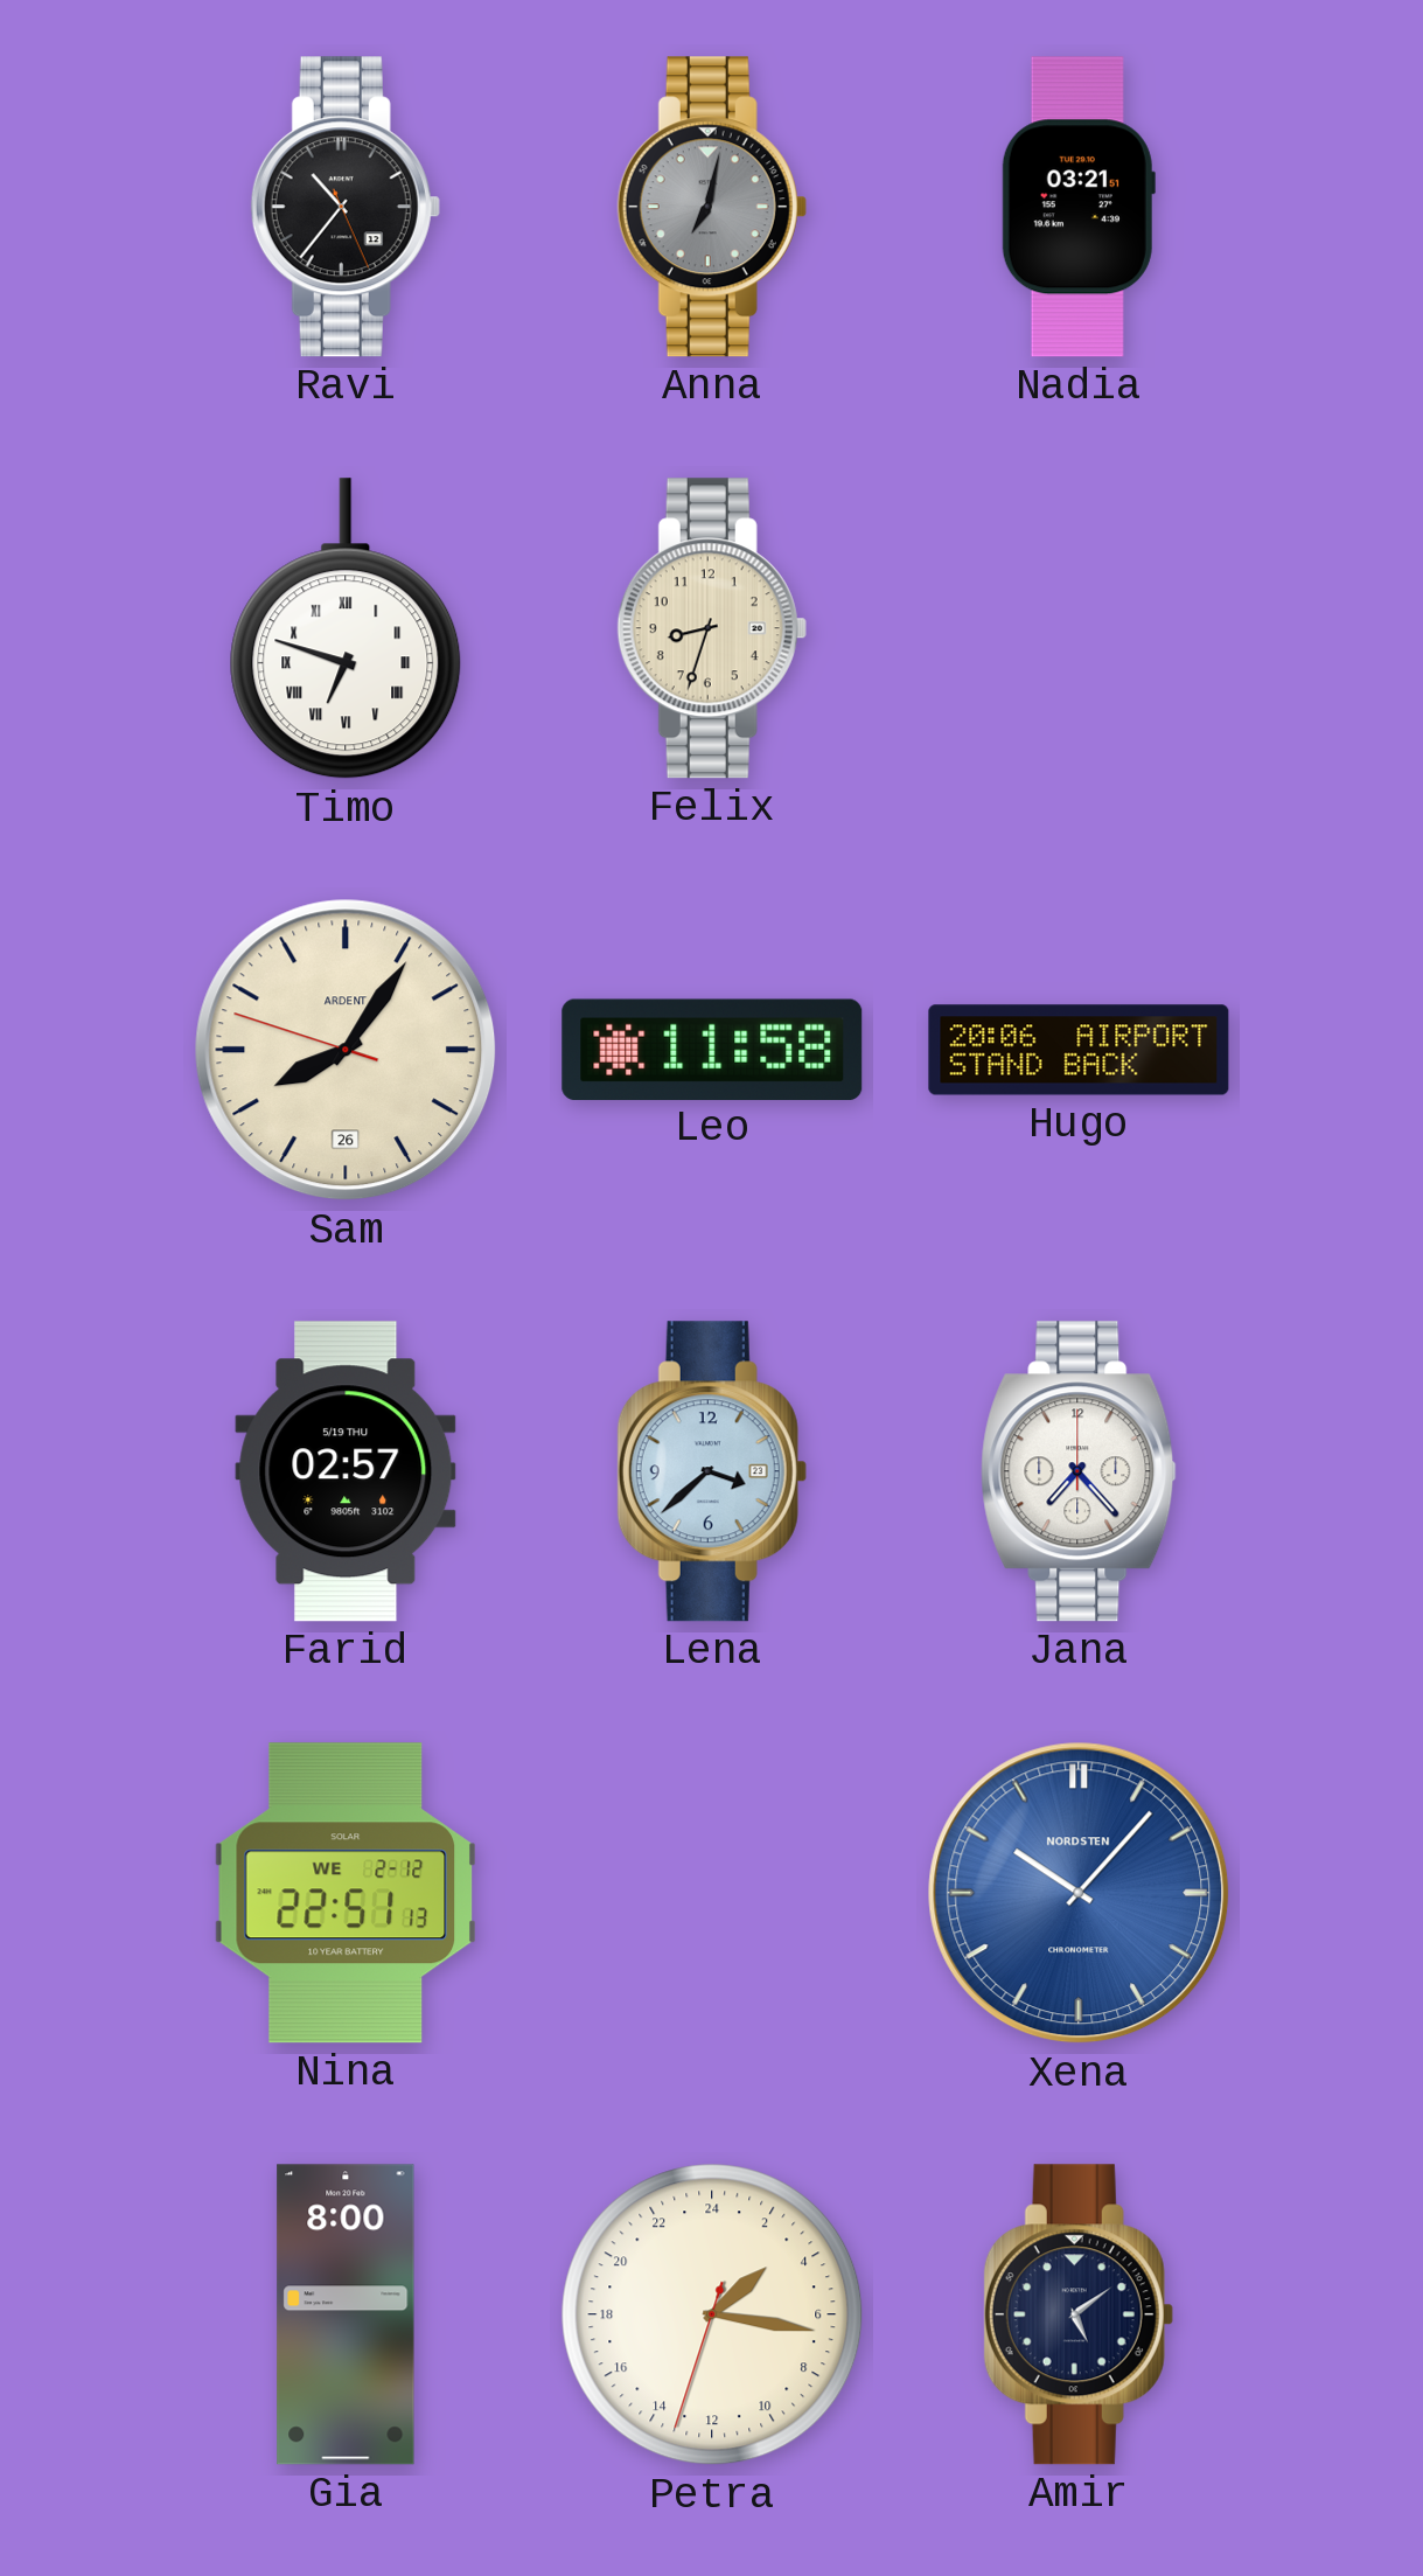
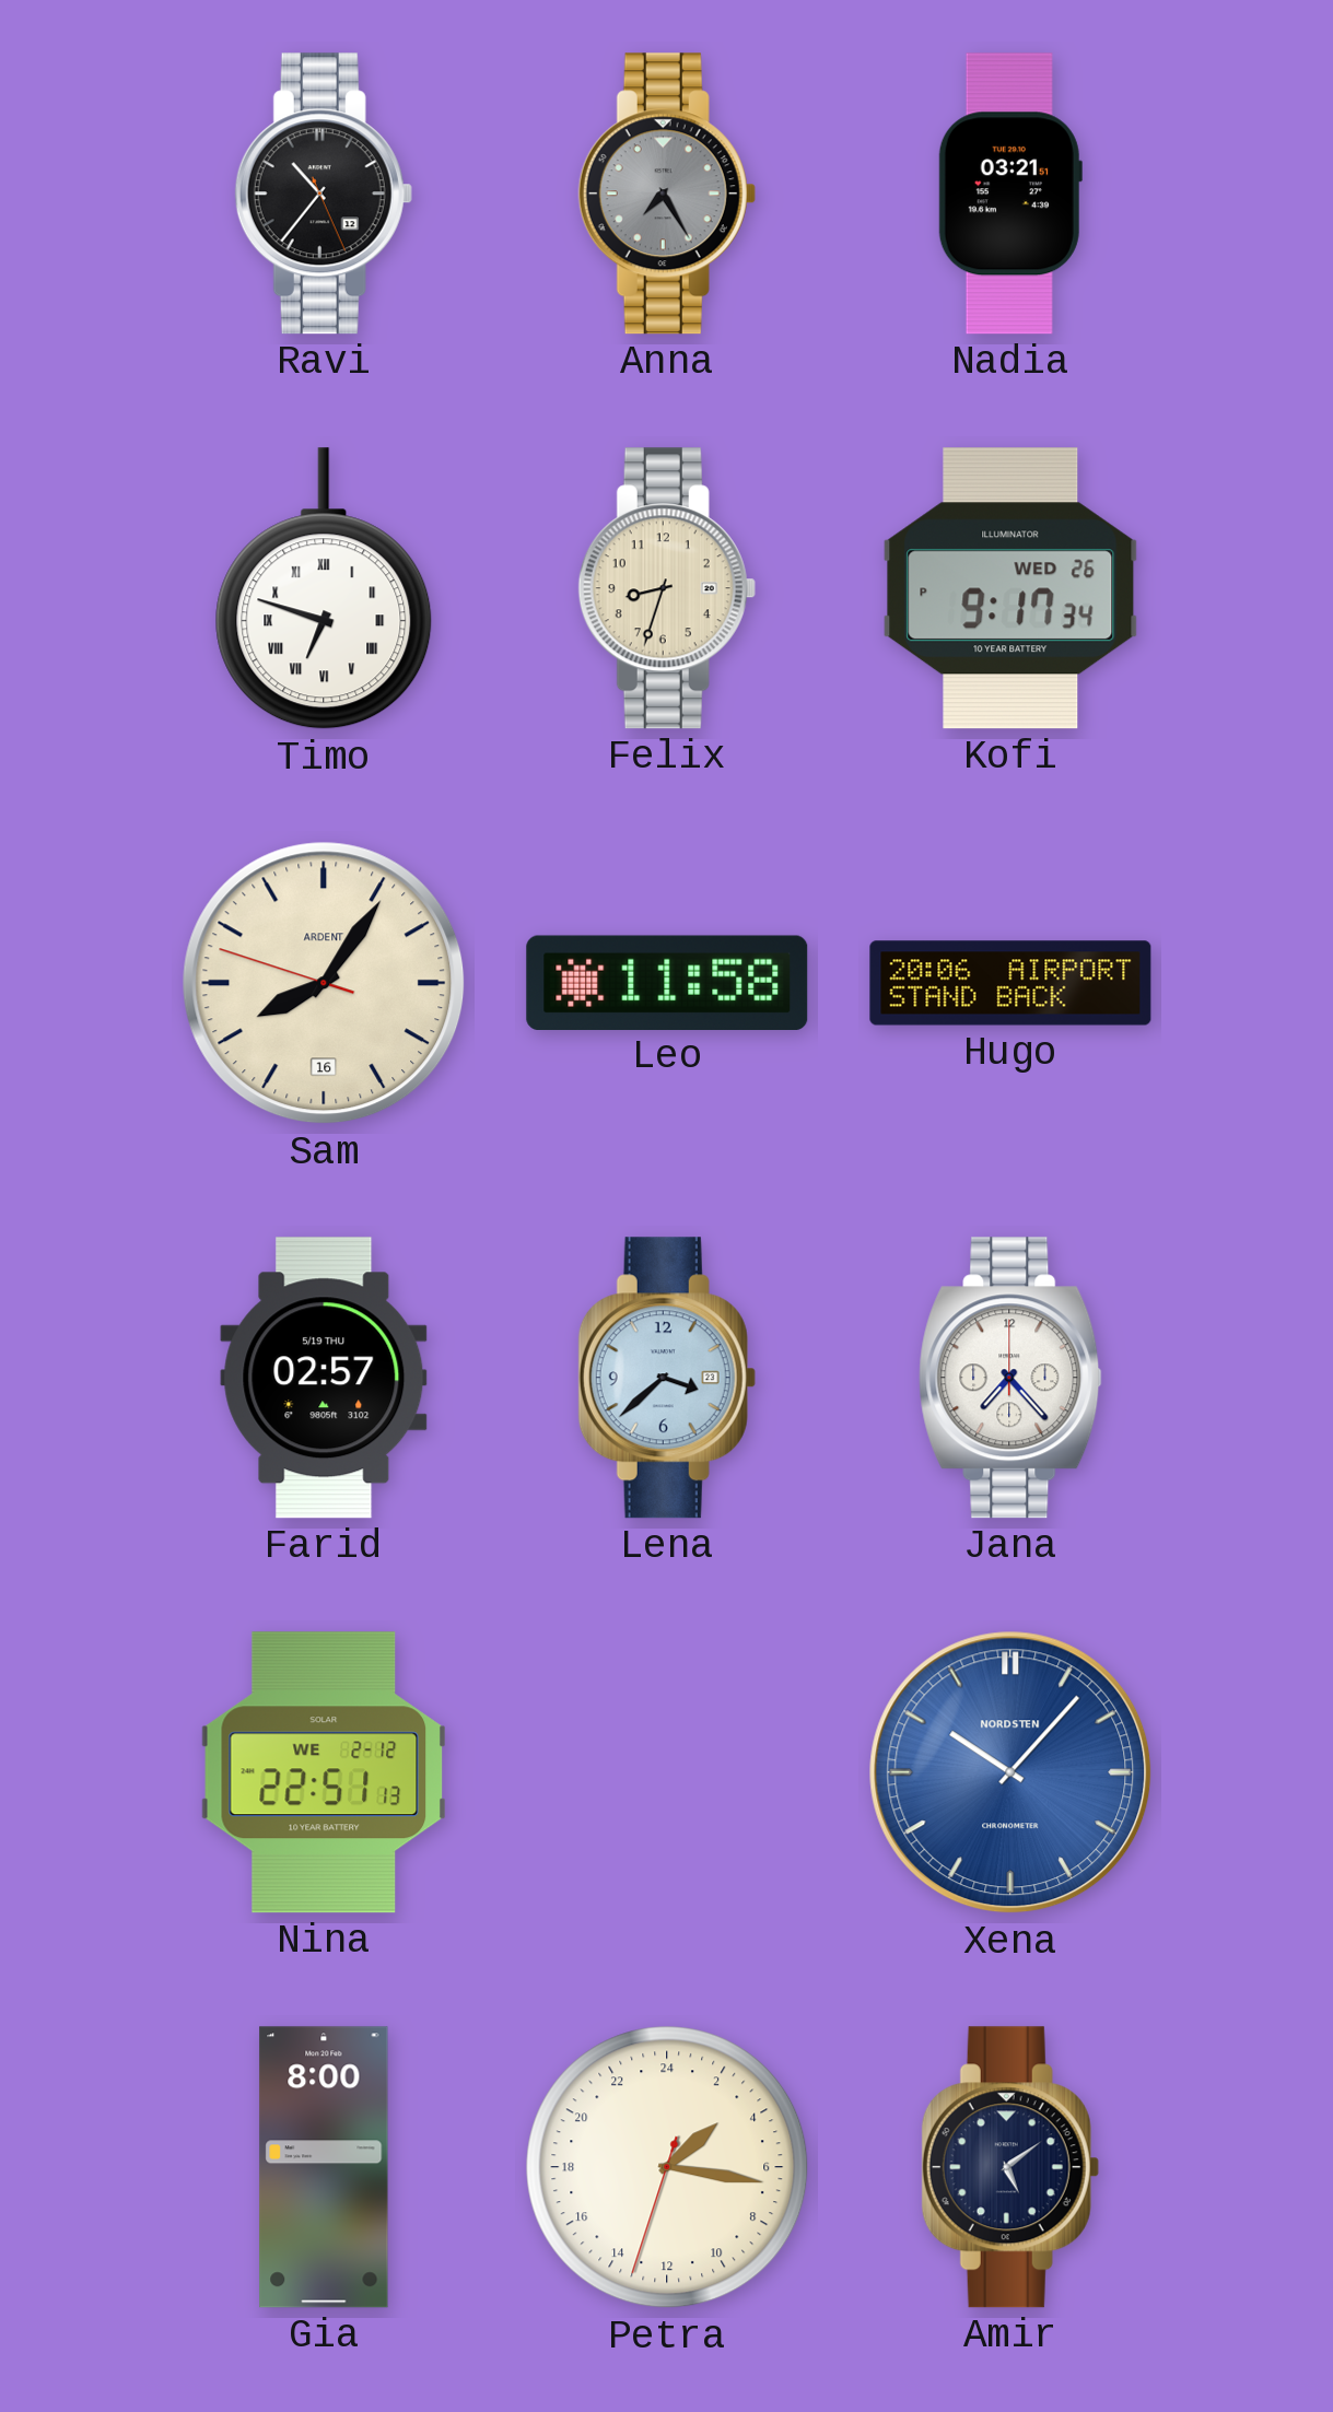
Anna: 7:02 -> 7:25
Kofi: none -> 9:17
Sam date: 26 -> 16
